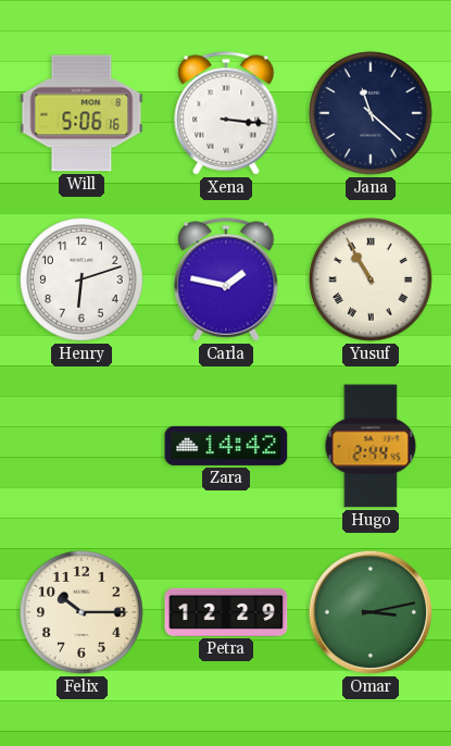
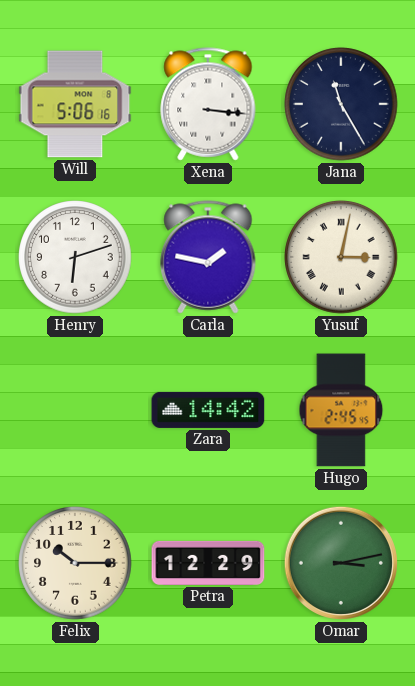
Jana: 11:22 -> 11:25
Yusuf: 10:55 -> 3:02
Hugo: 2:44 -> 2:45
